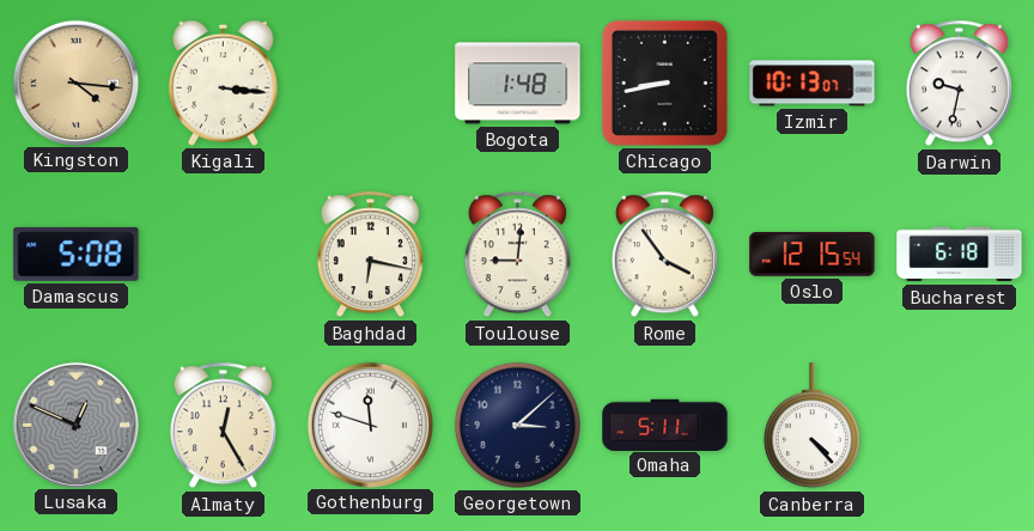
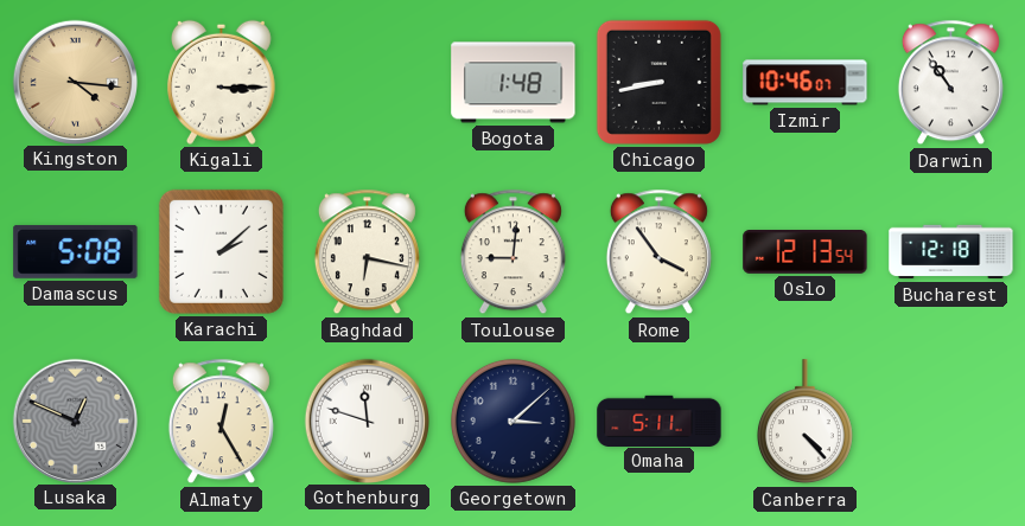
Kigali: 3:16 -> 3:15
Izmir: 10:13 -> 10:46
Darwin: 9:32 -> 10:54
Karachi: none -> 2:08
Oslo: 12:15 -> 12:13
Bucharest: 6:18 -> 12:18
